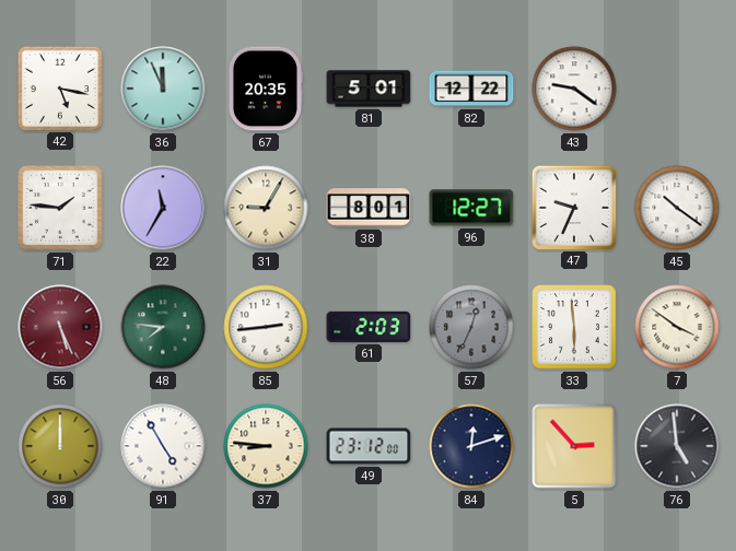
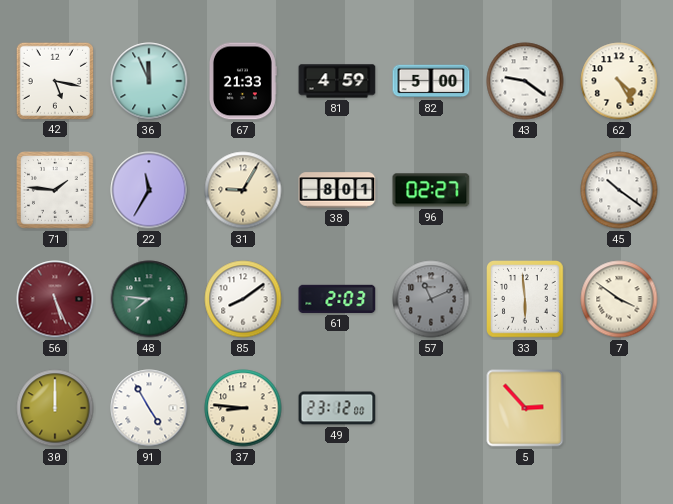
67: 20:35 -> 21:33
81: 5:01 -> 4:59
82: 12:22 -> 5:00
62: none -> 4:25
96: 12:27 -> 02:27
47: 9:34 -> none
85: 2:44 -> 8:09
57: 12:34 -> 11:11
84: 12:12 -> none
76: 4:59 -> none
